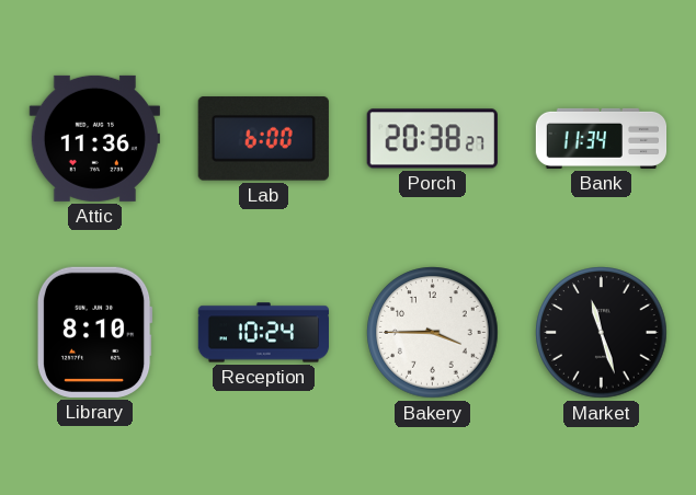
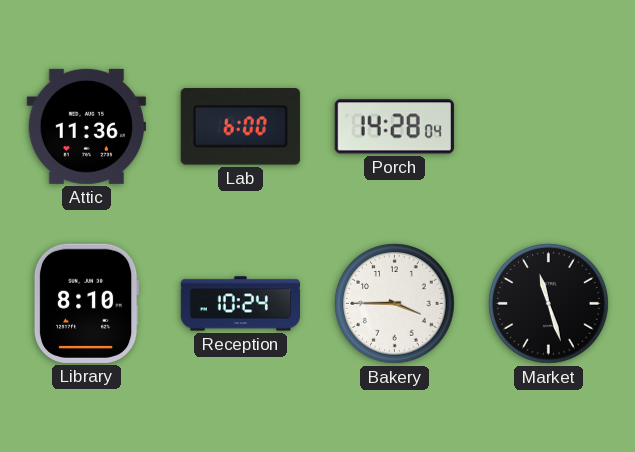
Porch: 20:38 -> 14:28
Bank: 11:34 -> none
